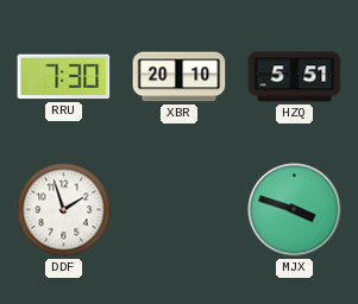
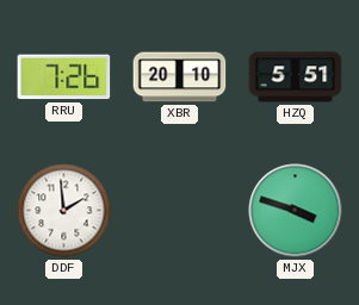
RRU: 7:30 -> 7:26
DDF: 1:57 -> 1:59
